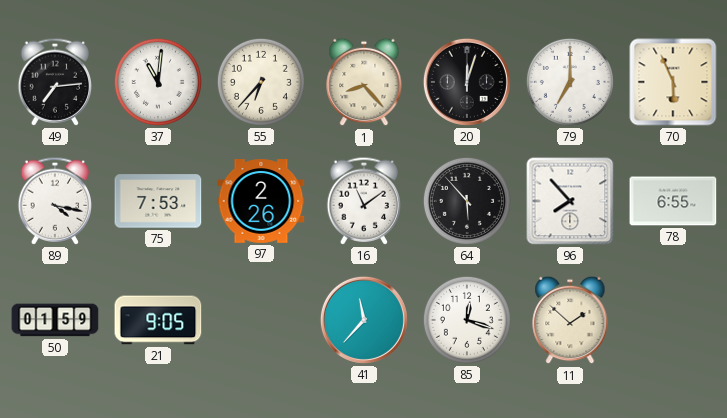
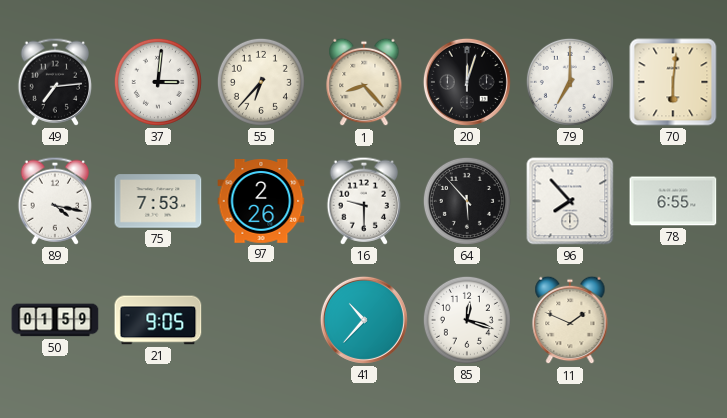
37: 11:01 -> 3:01
70: 5:56 -> 6:01
16: 11:09 -> 9:30
41: 11:37 -> 10:37
11: 1:52 -> 1:49
